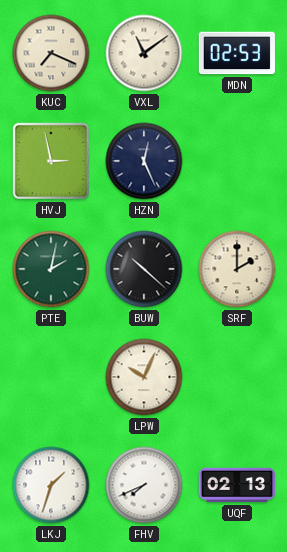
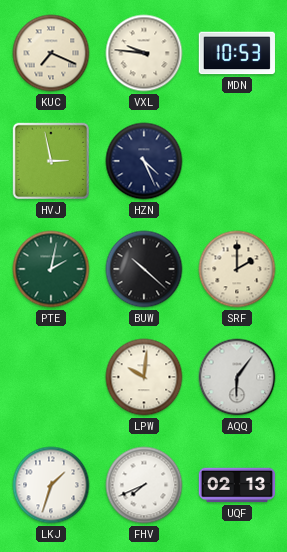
VXL: 11:09 -> 9:46
MDN: 02:53 -> 10:53
HZN: 12:26 -> 4:26
LPW: 10:04 -> 10:01
AQQ: none -> 6:06
